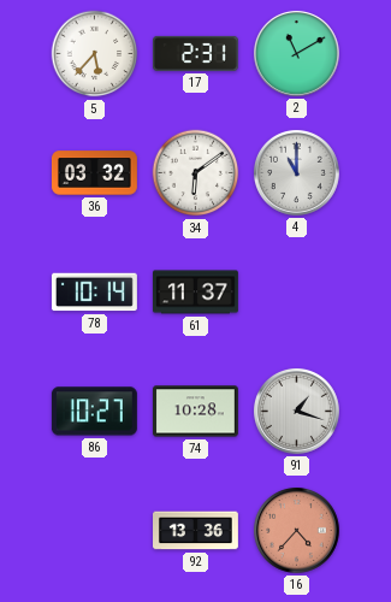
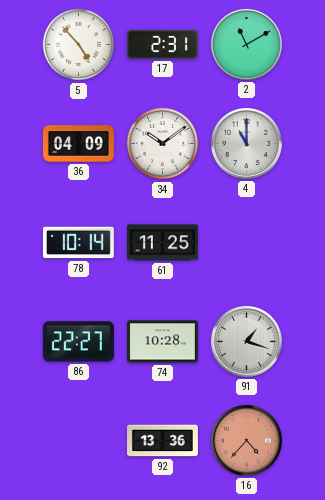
5: 5:37 -> 4:53
36: 03:32 -> 04:09
34: 6:09 -> 10:09
61: 11:37 -> 11:25
86: 10:27 -> 22:27
